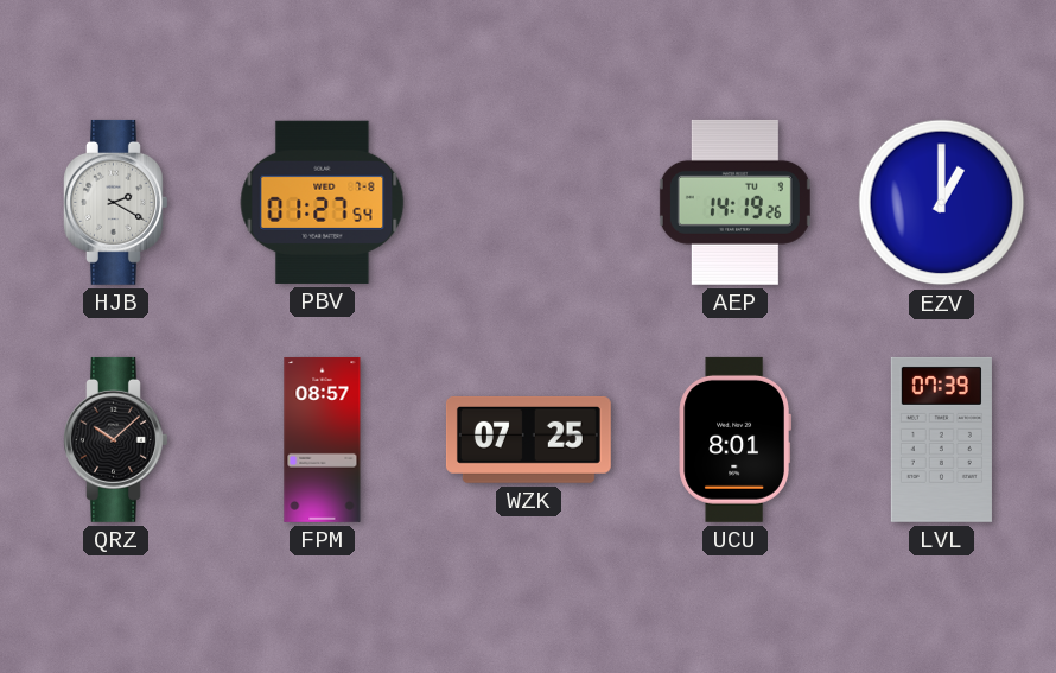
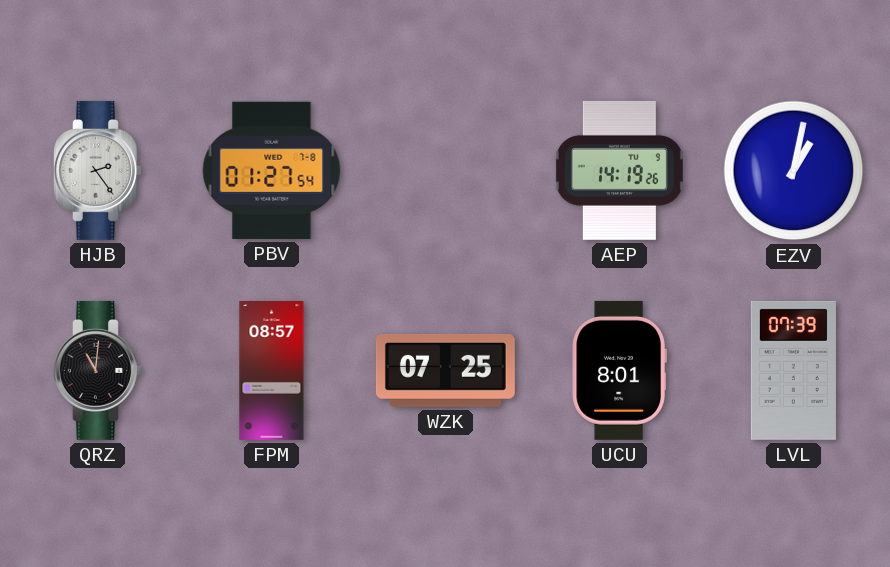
HJB: 2:20 -> 2:24
EZV: 1:00 -> 1:02
QRZ: 10:08 -> 11:01
